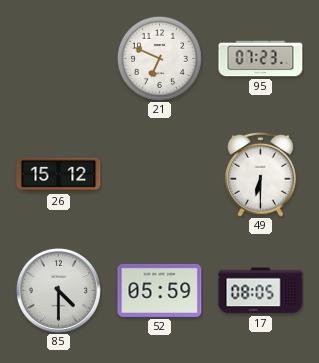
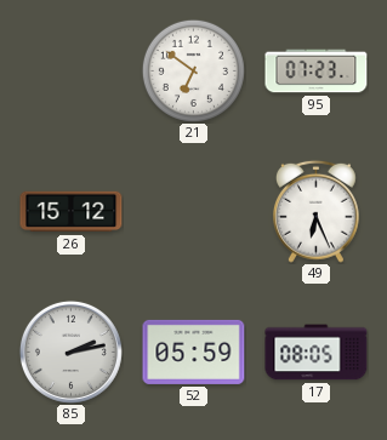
21: 6:49 -> 6:51
49: 6:30 -> 6:26
85: 4:30 -> 2:13
